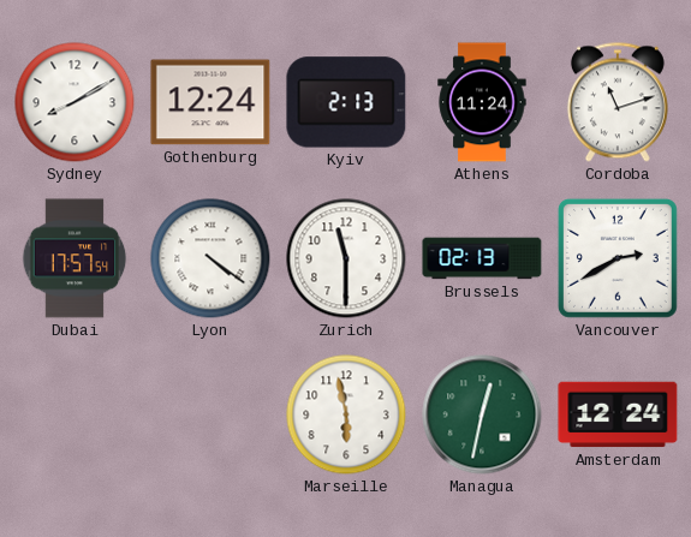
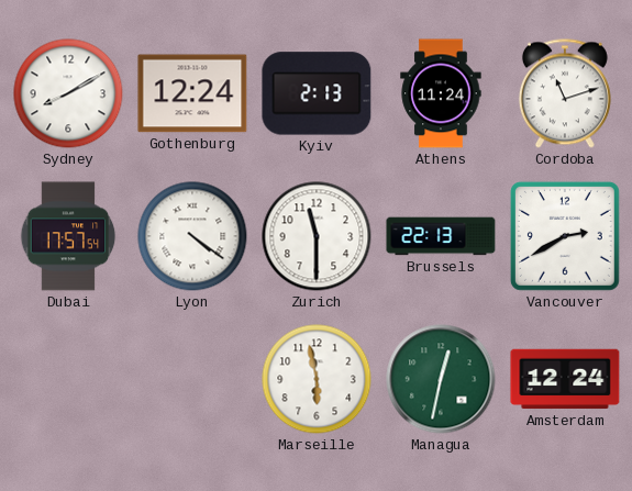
Brussels: 02:13 -> 22:13
